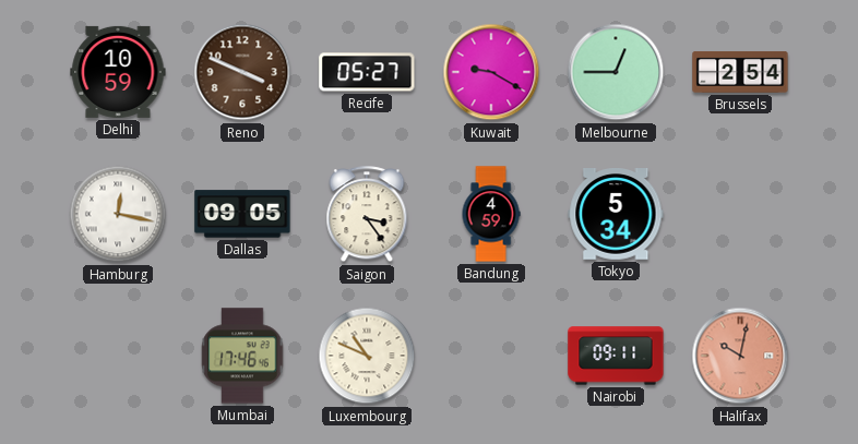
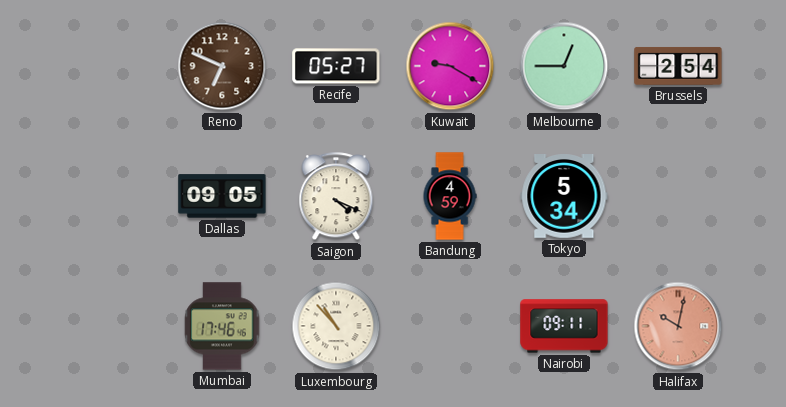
Delhi: 10:59 -> none
Reno: 3:49 -> 6:49
Hamburg: 12:17 -> none
Saigon: 3:24 -> 4:19
Luxembourg: 10:49 -> 10:53
